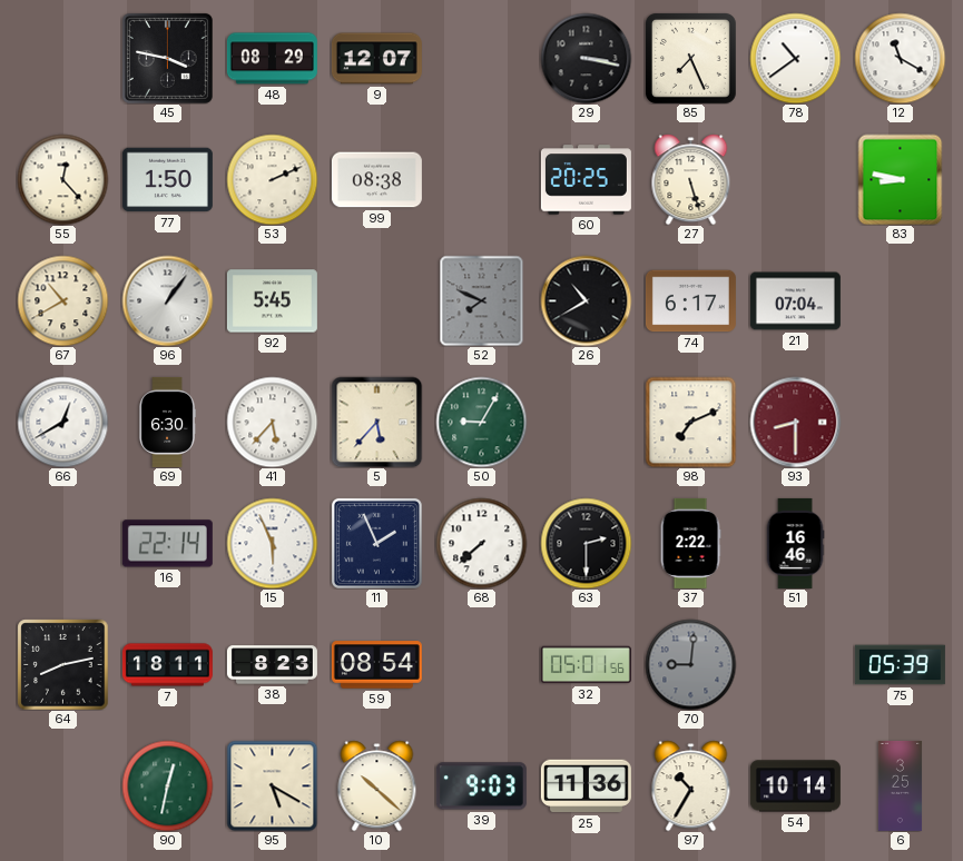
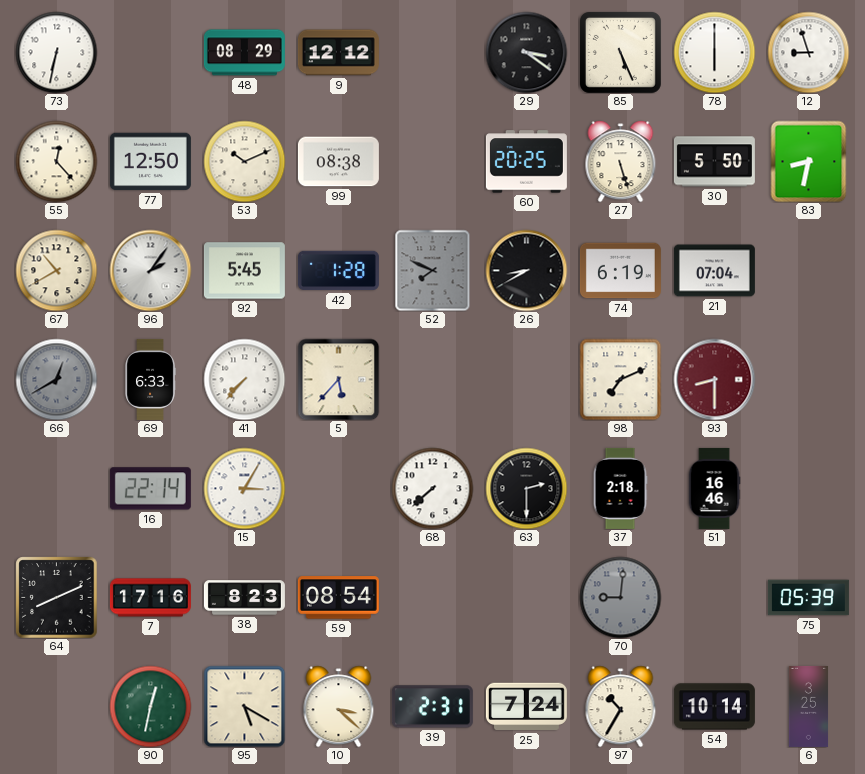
73: none -> 6:32
45: 3:47 -> none
9: 12:07 -> 12:12
29: 3:17 -> 3:21
85: 7:26 -> 5:26
78: 10:39 -> 6:00
12: 11:20 -> 8:57
77: 1:50 -> 12:50
53: 2:11 -> 10:11
30: none -> 5:50
83: 8:47 -> 8:32
96: 1:06 -> 2:06
42: none -> 1:28
26: 10:40 -> 8:40
74: 6:17 -> 6:19
66 dial: white -> grey
69: 6:30 -> 6:33
41: 5:37 -> 7:37
50: 9:05 -> none
15: 5:56 -> 3:05
11: 1:56 -> none
37: 2:22 -> 2:18
64: 8:13 -> 8:11
7: 18:11 -> 17:16
32: 05:01 -> none
10: 10:22 -> 3:22
39: 9:03 -> 2:31
25: 11:36 -> 7:24
